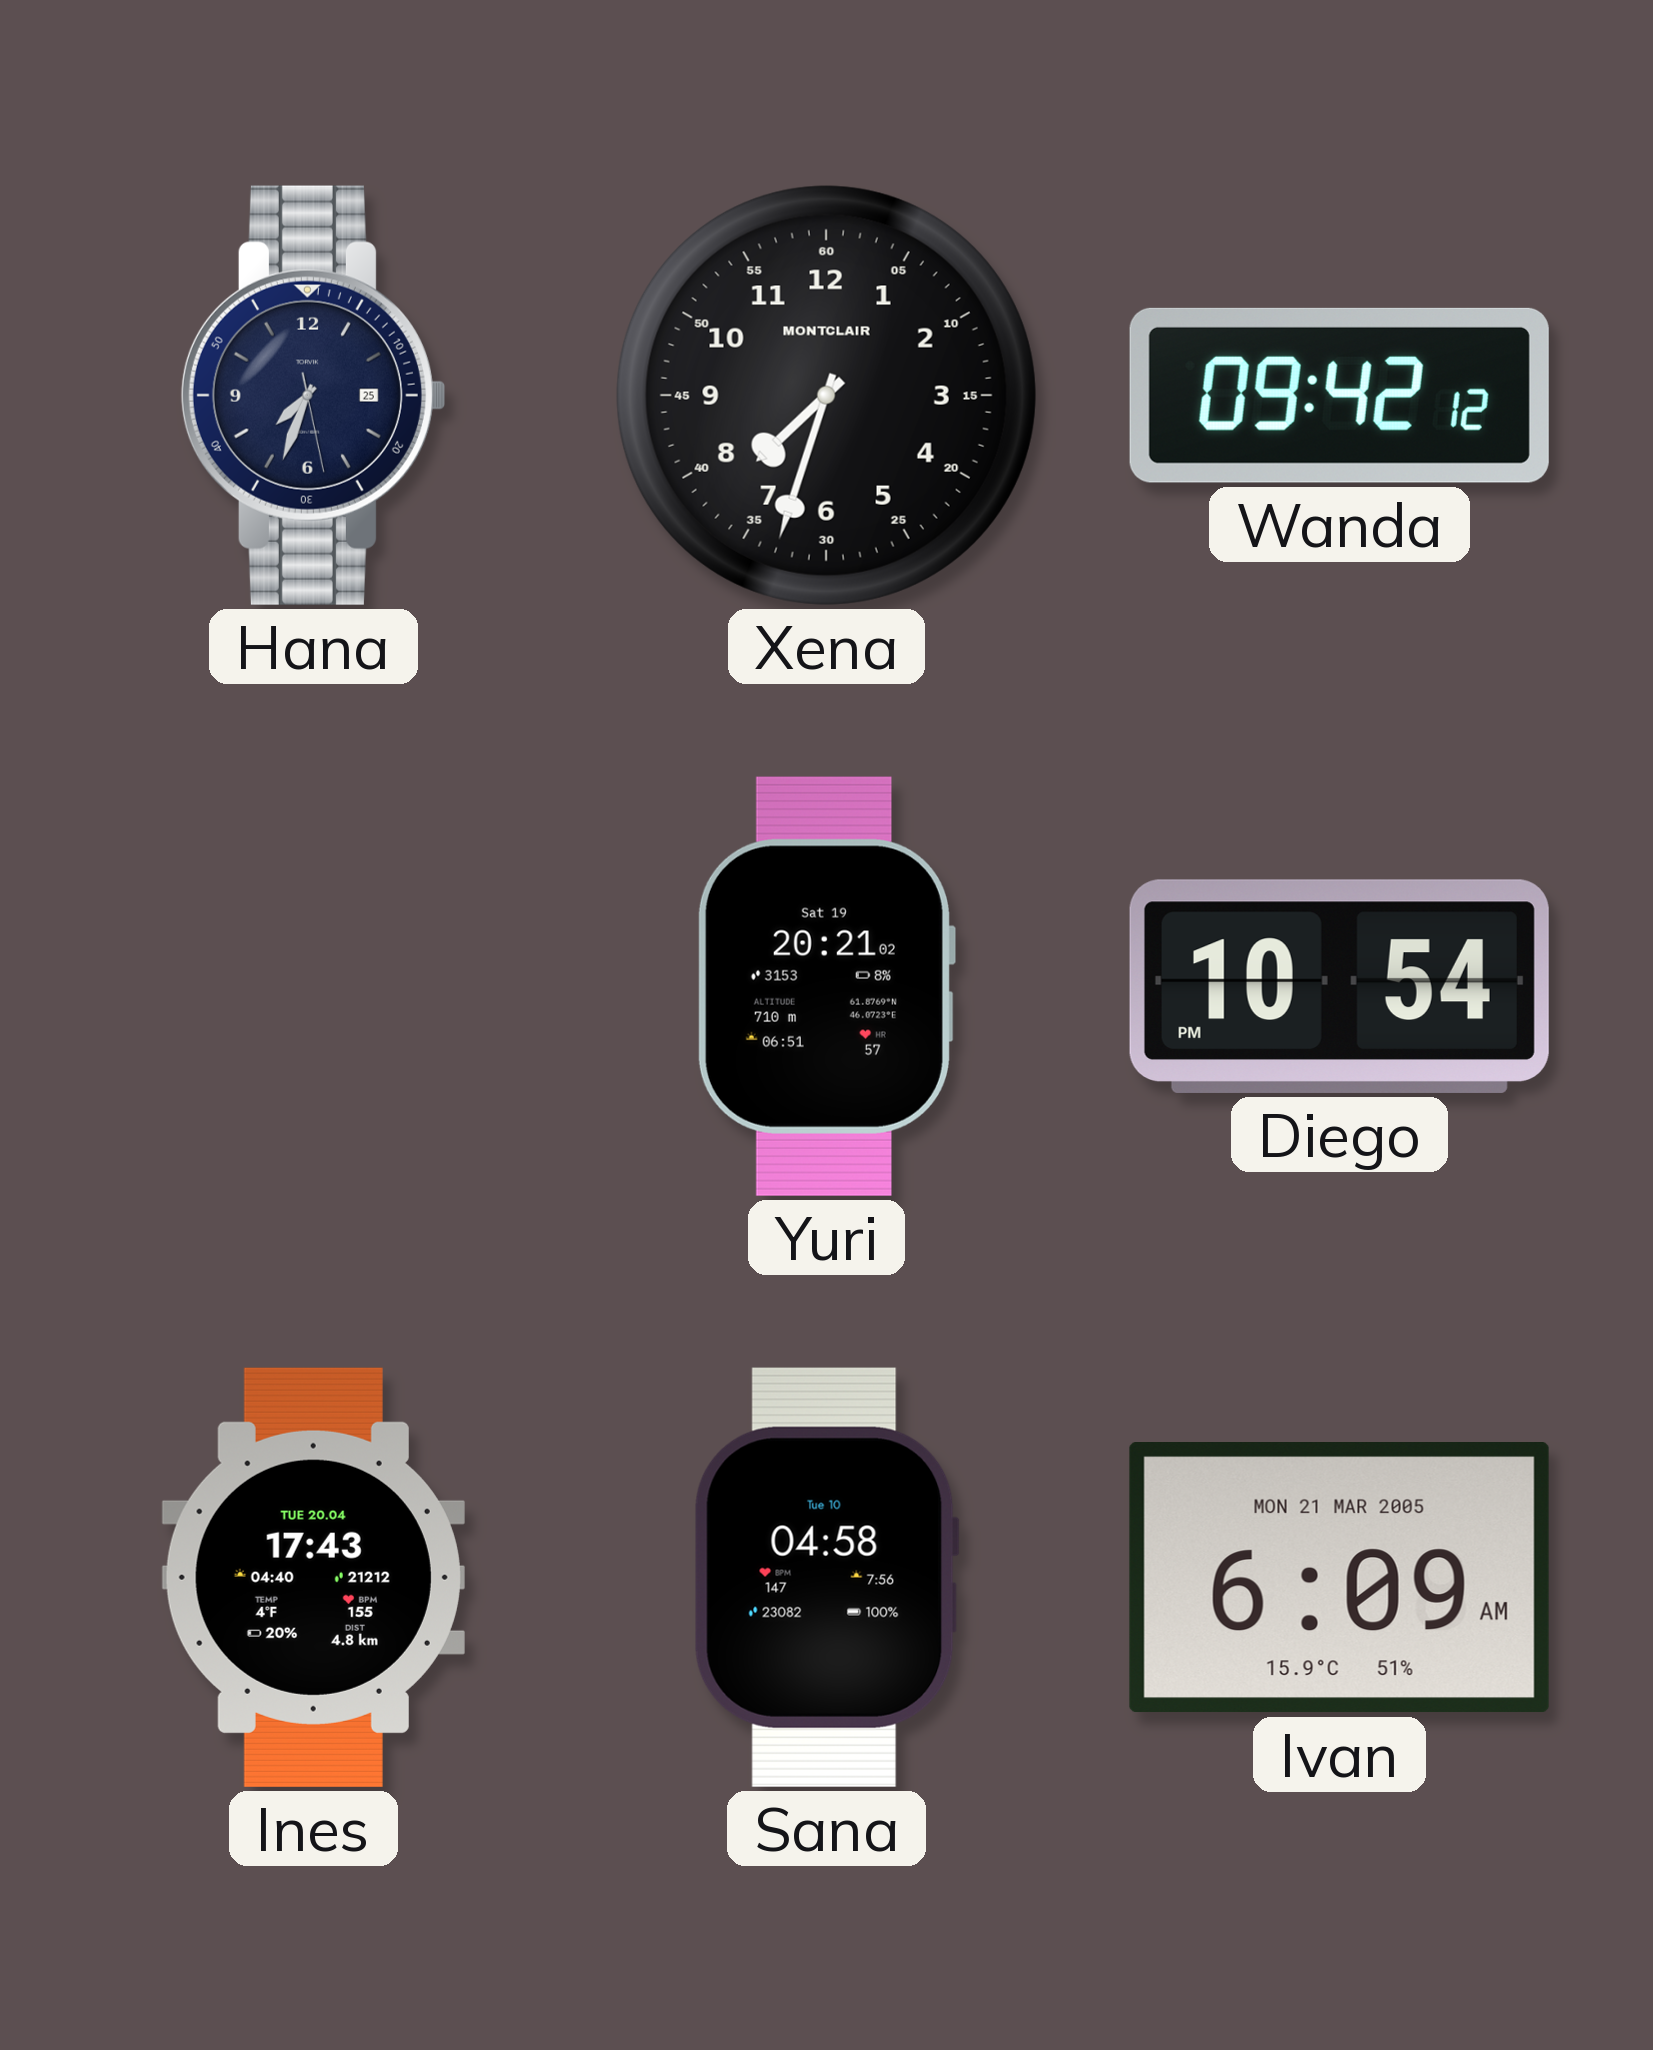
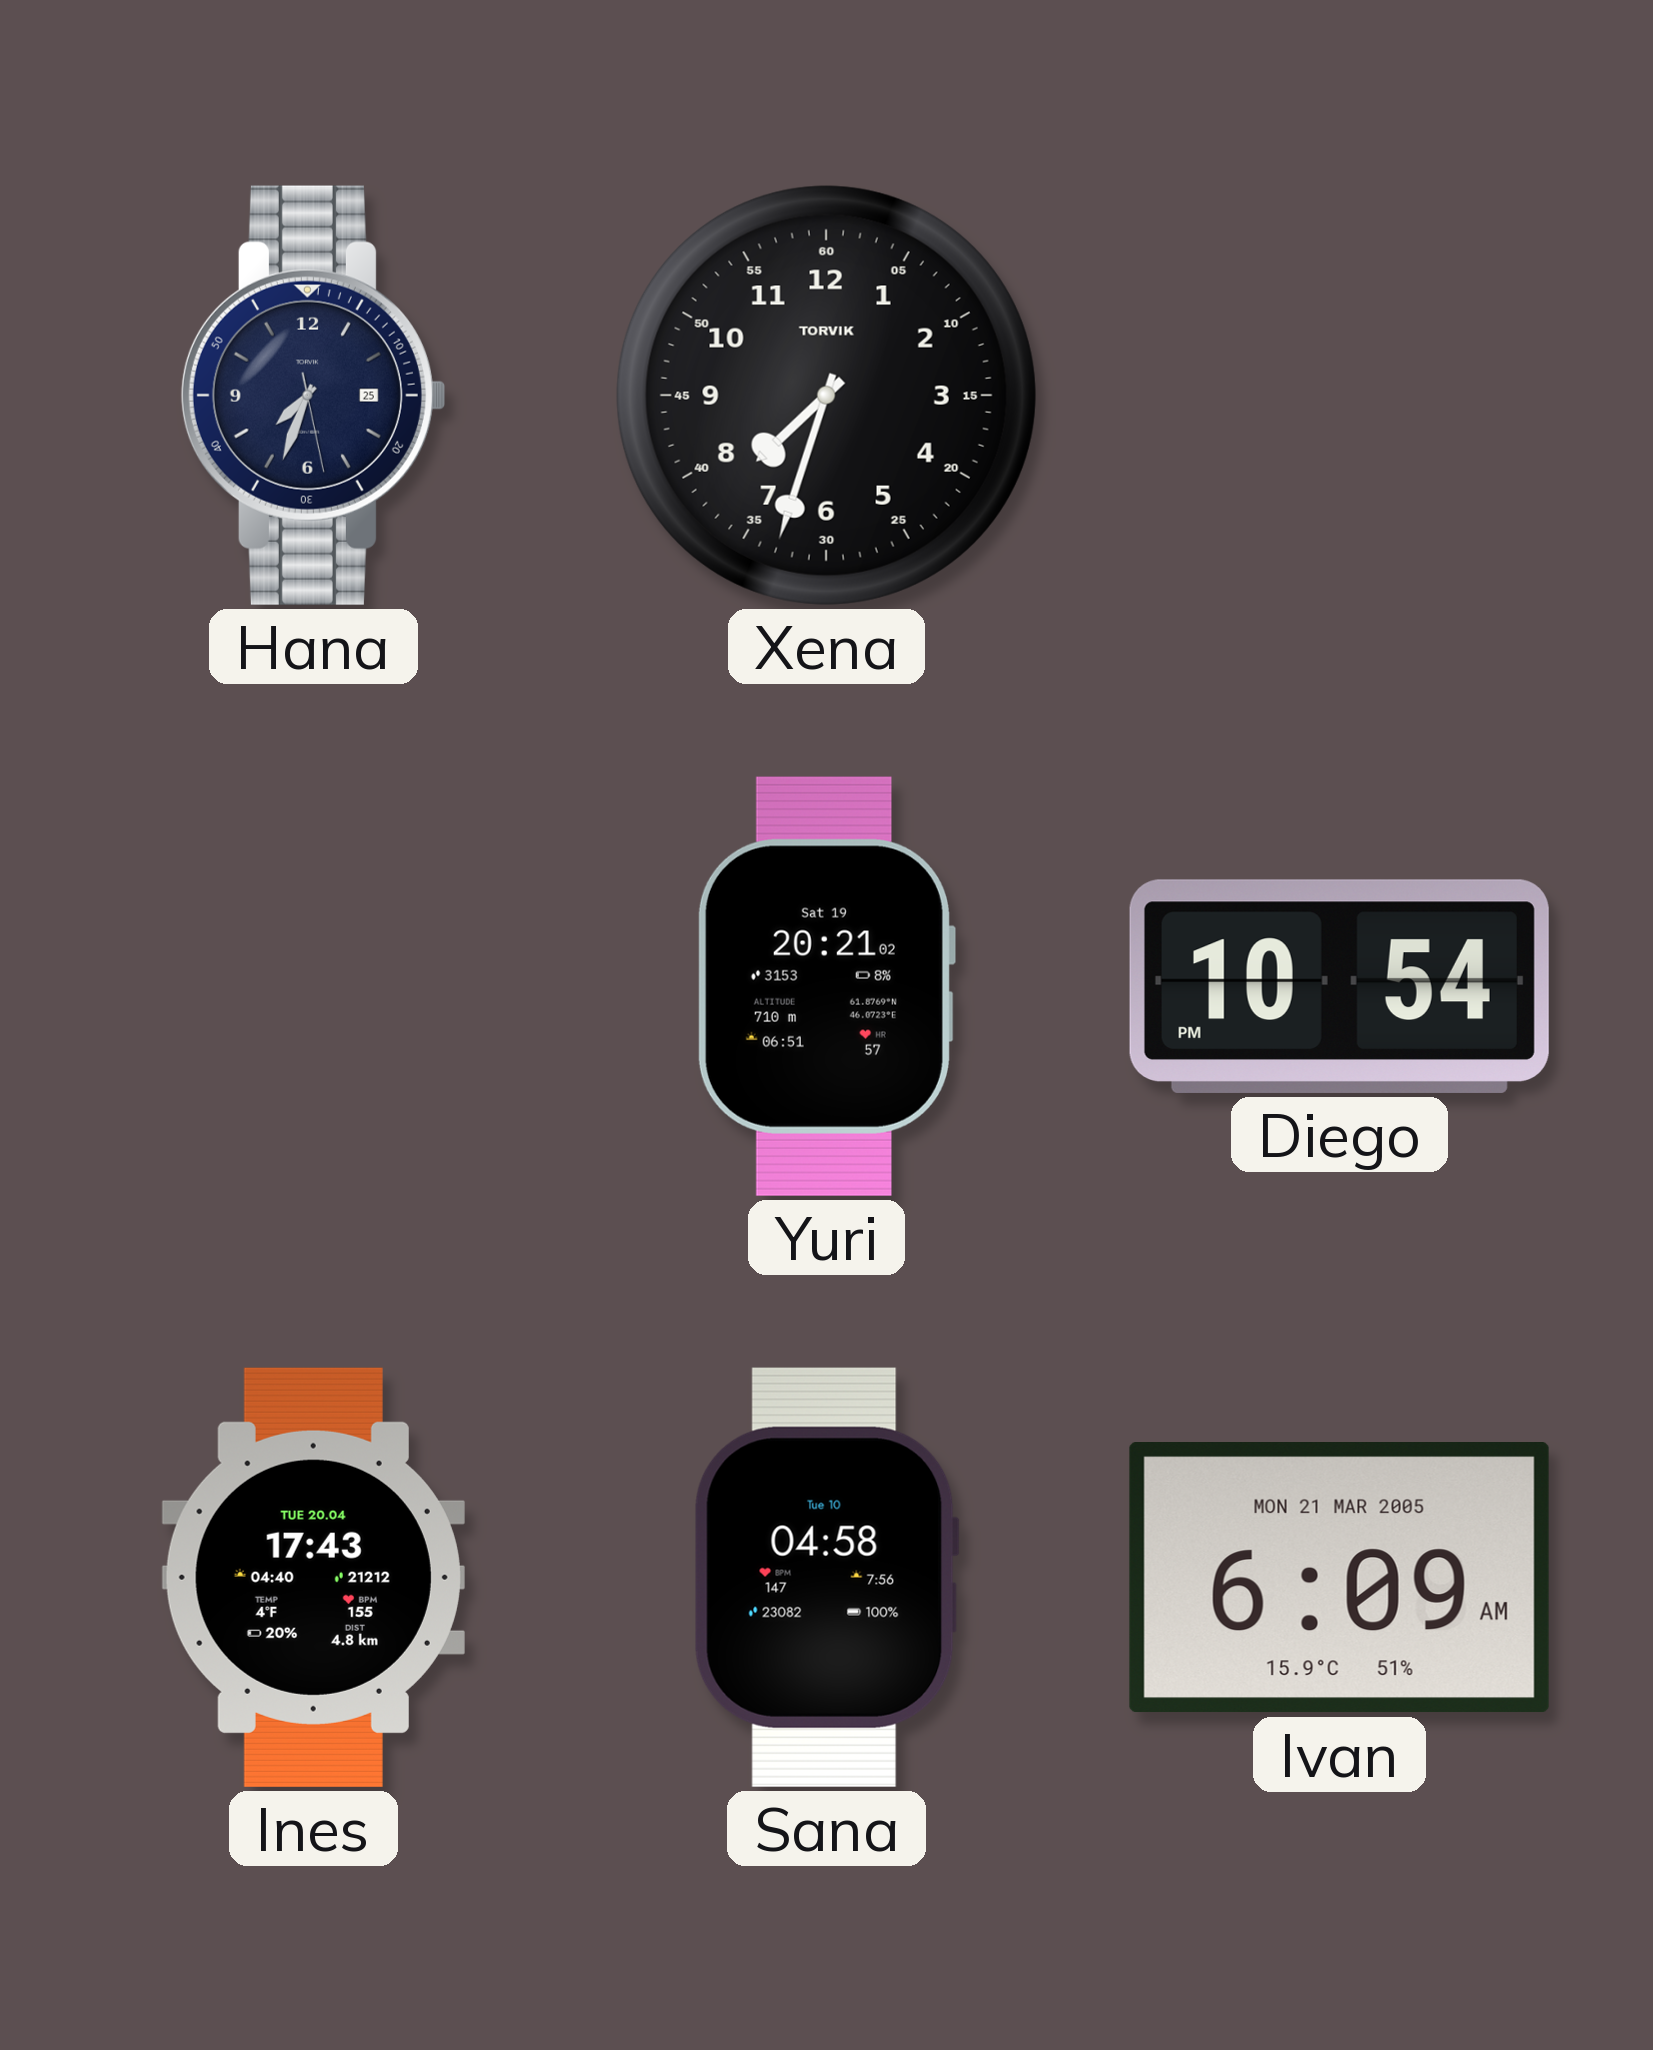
Xena brand: MONTCLAIR -> TORVIK
Wanda: 09:42 -> none
